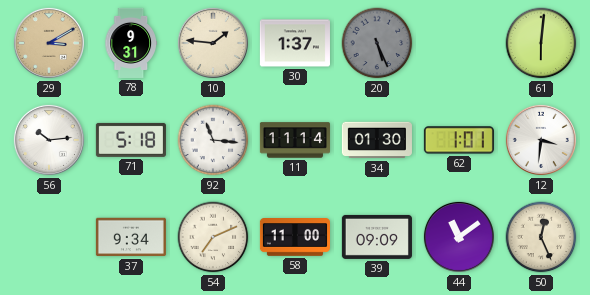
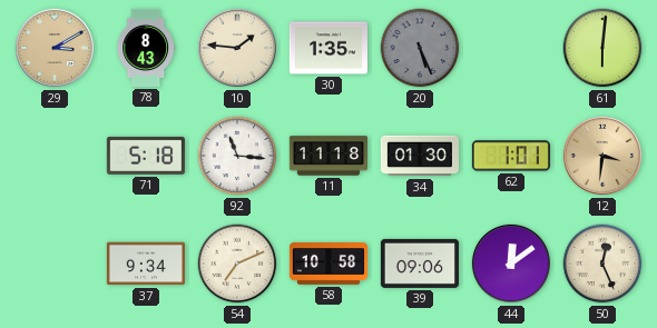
78: 9:31 -> 8:43
30: 1:37 -> 1:35
56: 10:14 -> none
11: 11:14 -> 11:18
12 dial: white -> champagne
58: 11:00 -> 10:58
39: 09:09 -> 09:06
44: 11:09 -> 12:09
